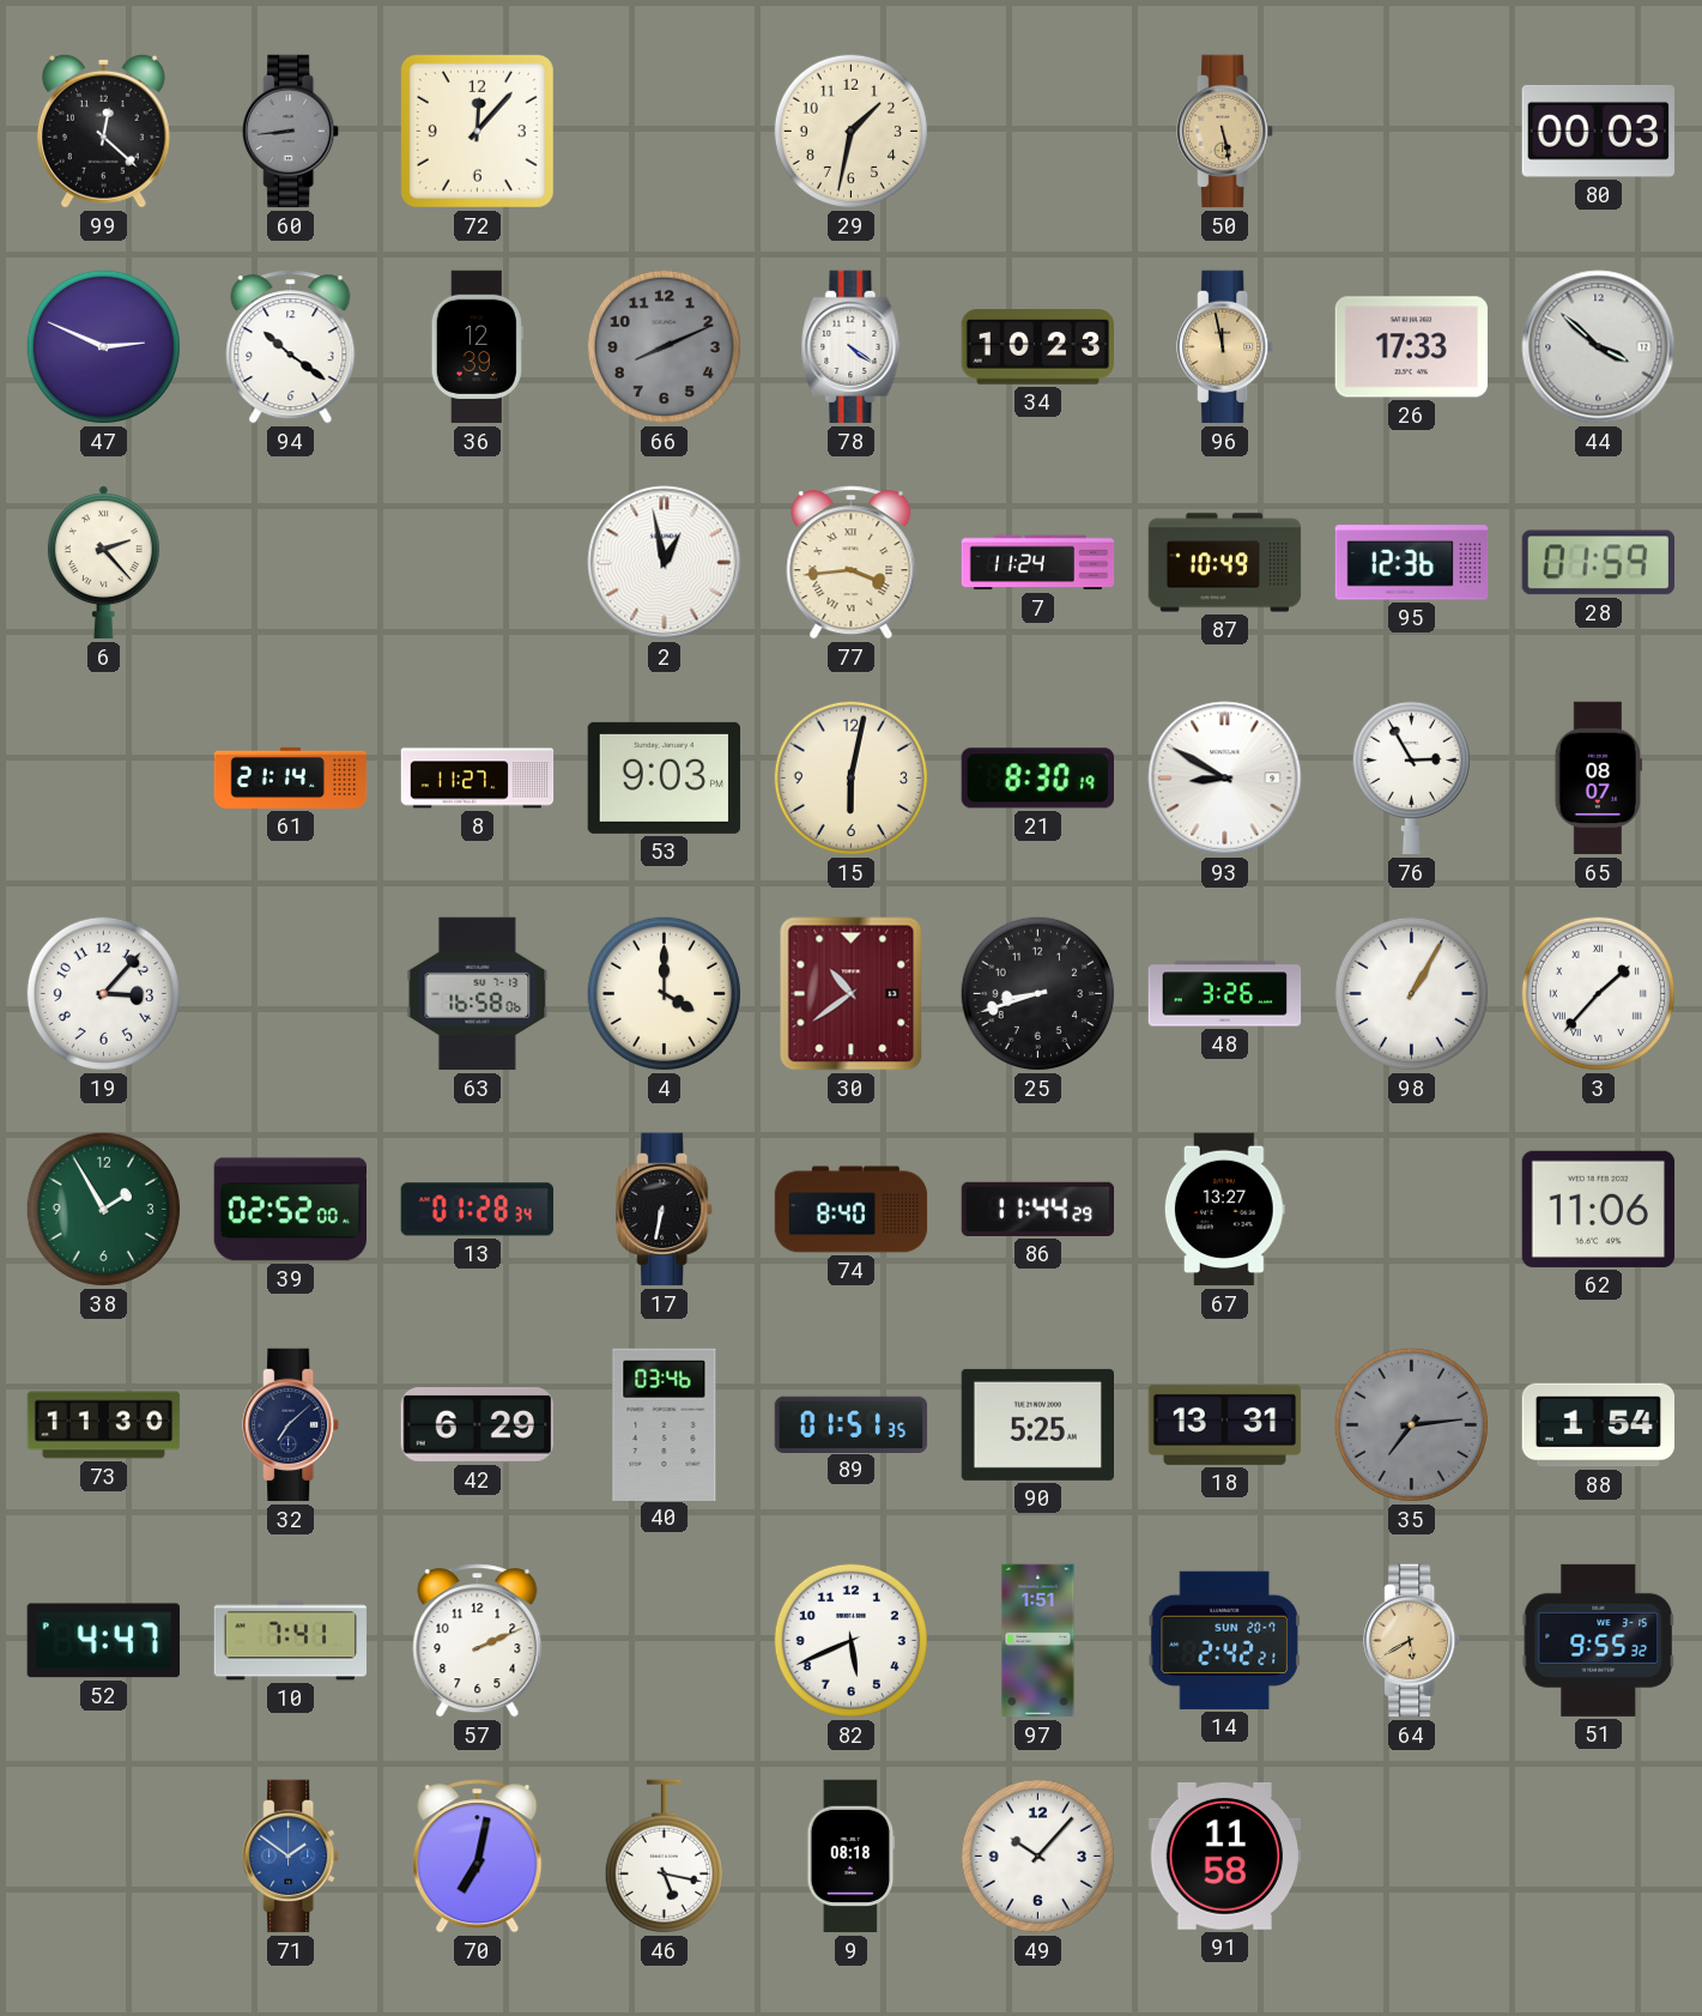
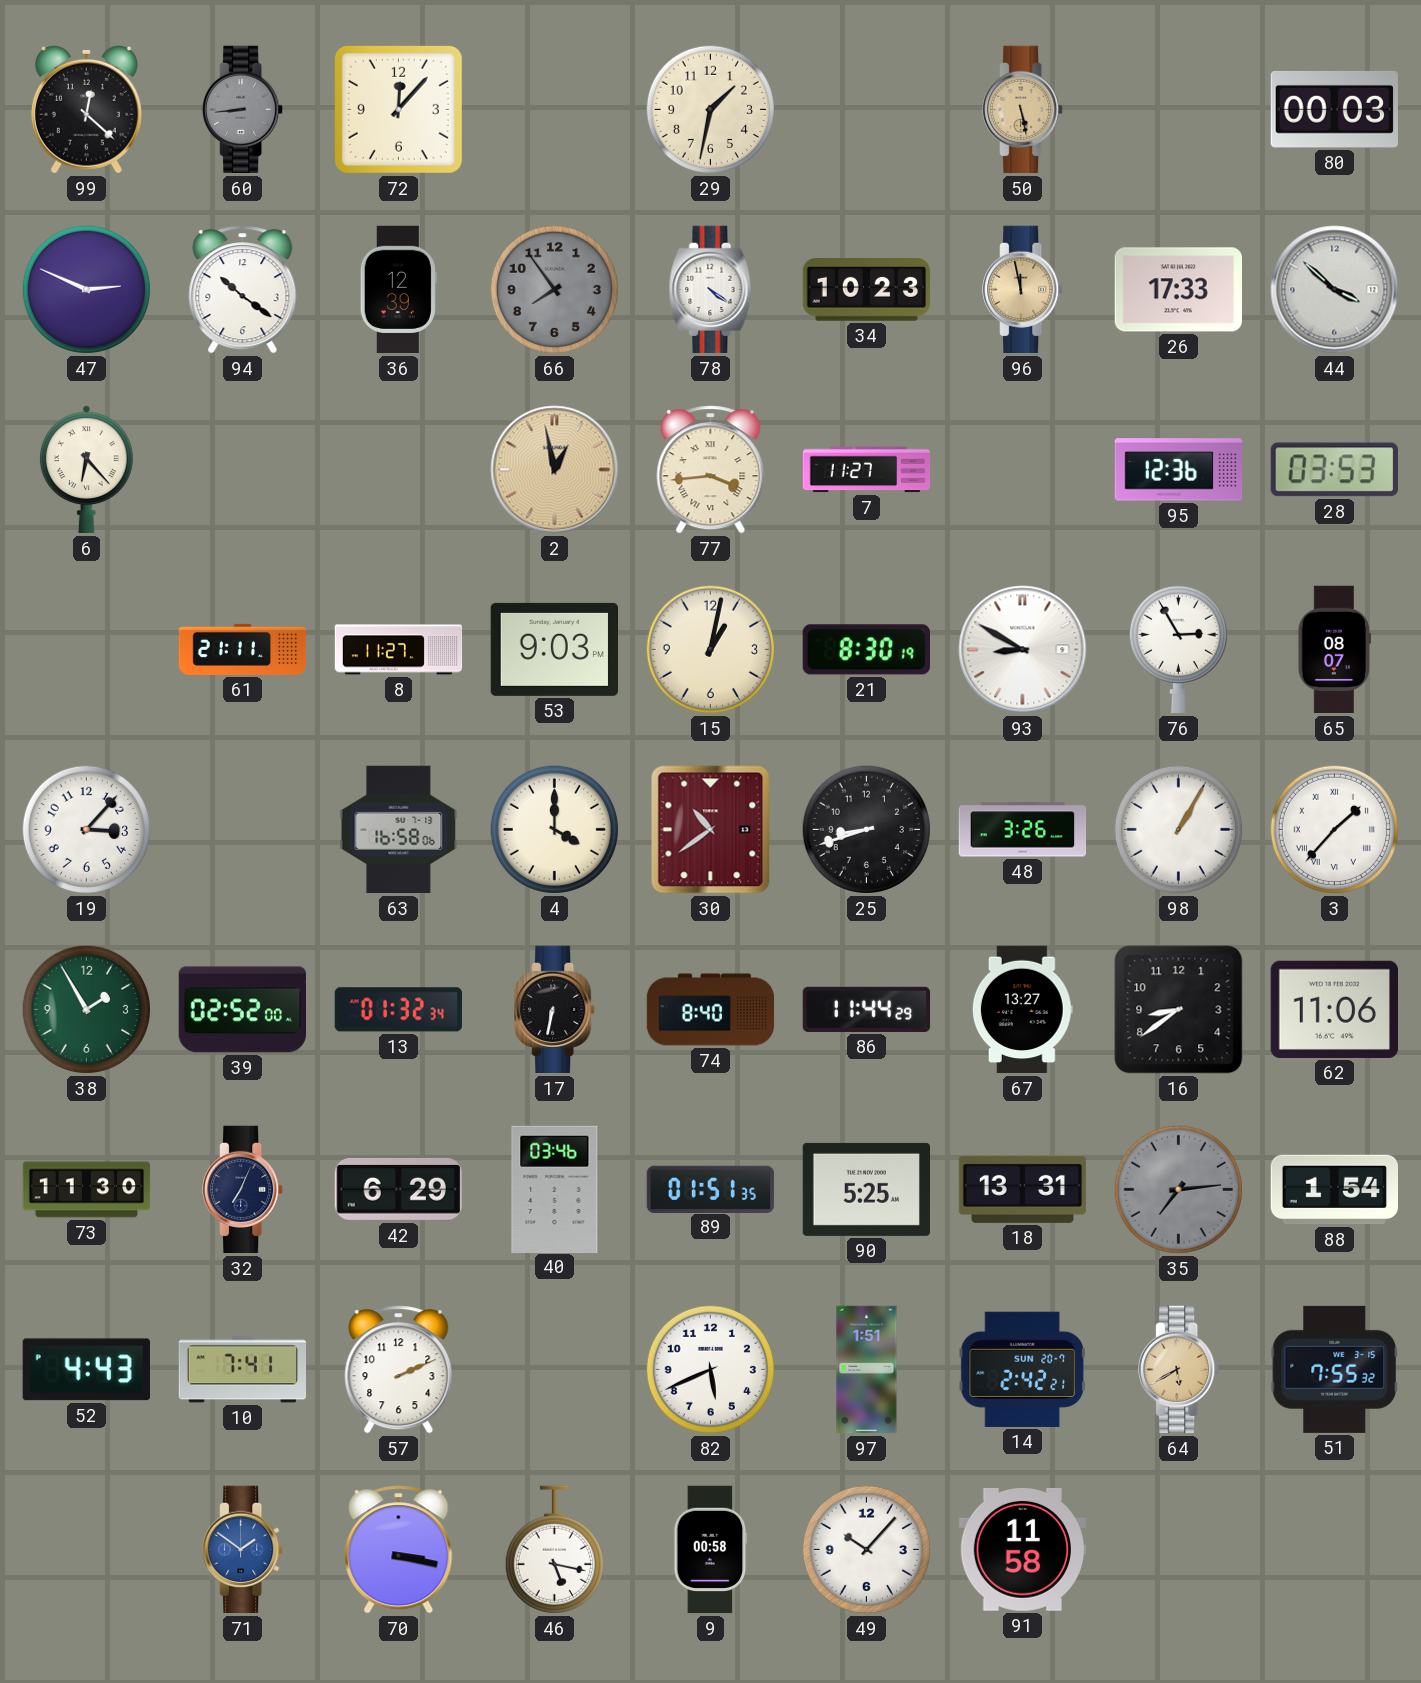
66: 8:11 -> 7:54
6: 2:23 -> 6:23
2 dial: white -> champagne
7: 11:24 -> 11:27
87: 10:49 -> none
28: 01:59 -> 03:53
61: 21:14 -> 21:11
15: 6:02 -> 1:02
13: 01:28 -> 01:32
16: none -> 8:39
32: 7:08 -> 7:04
52: 4:47 -> 4:43
51: 9:55 -> 7:55
70: 7:02 -> 3:17
9: 08:18 -> 00:58
